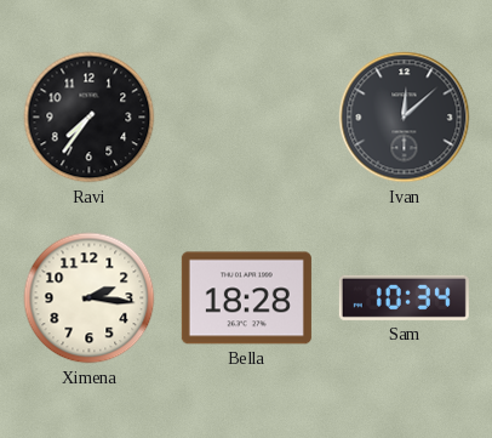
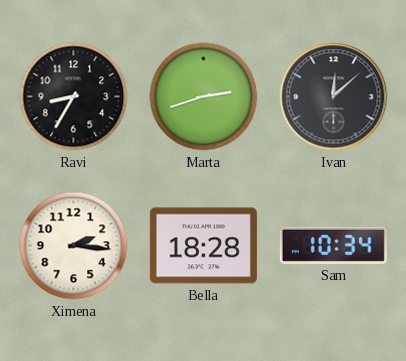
Ravi: 7:36 -> 8:35
Marta: none -> 2:42
